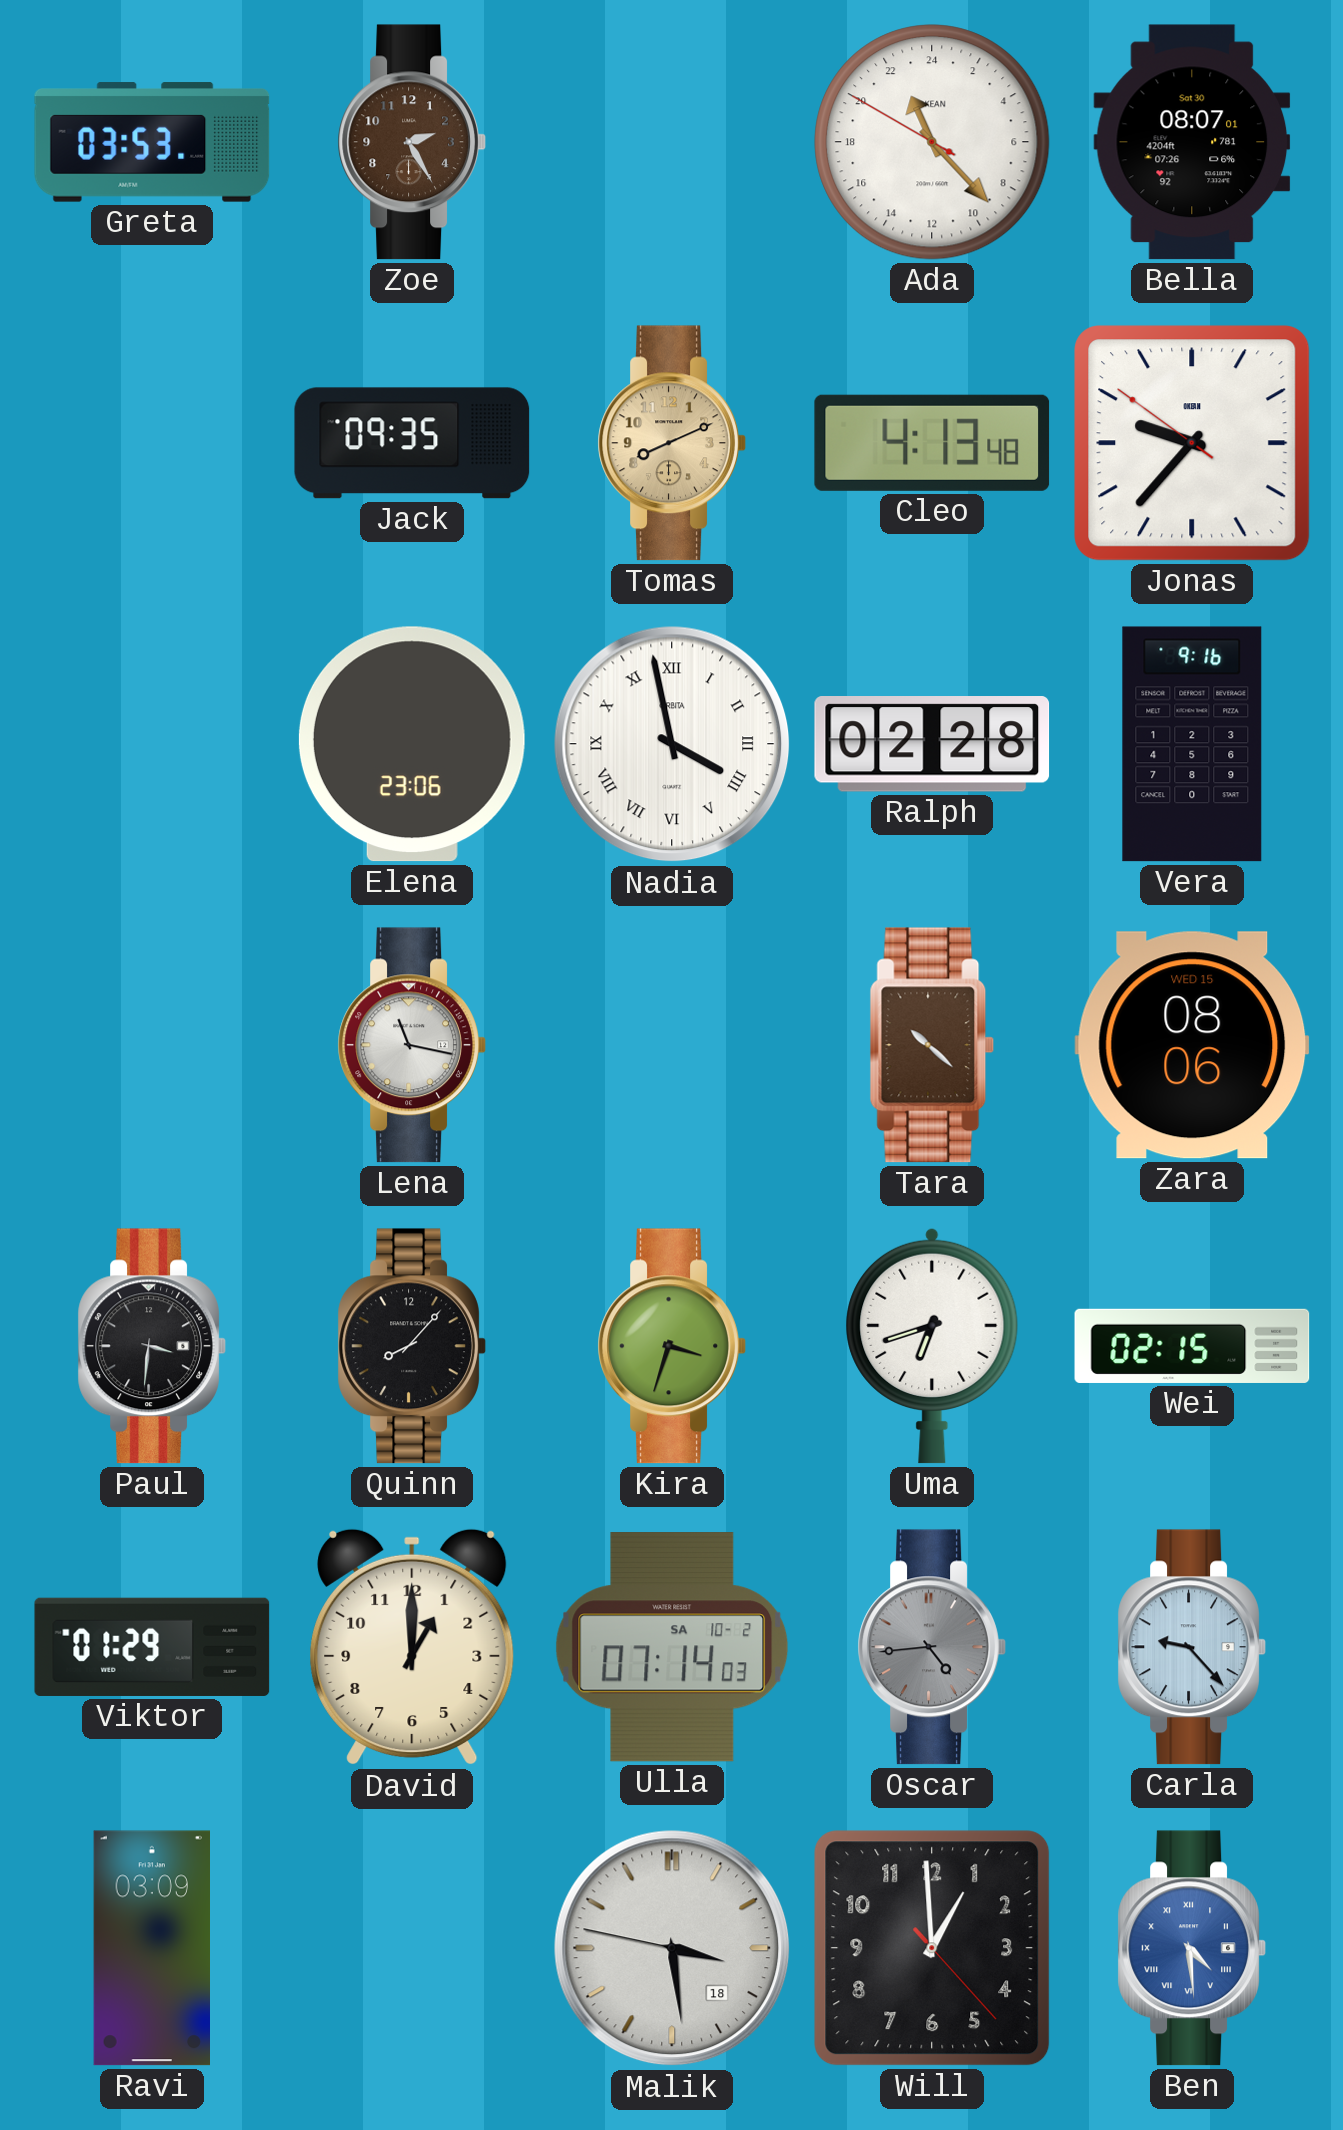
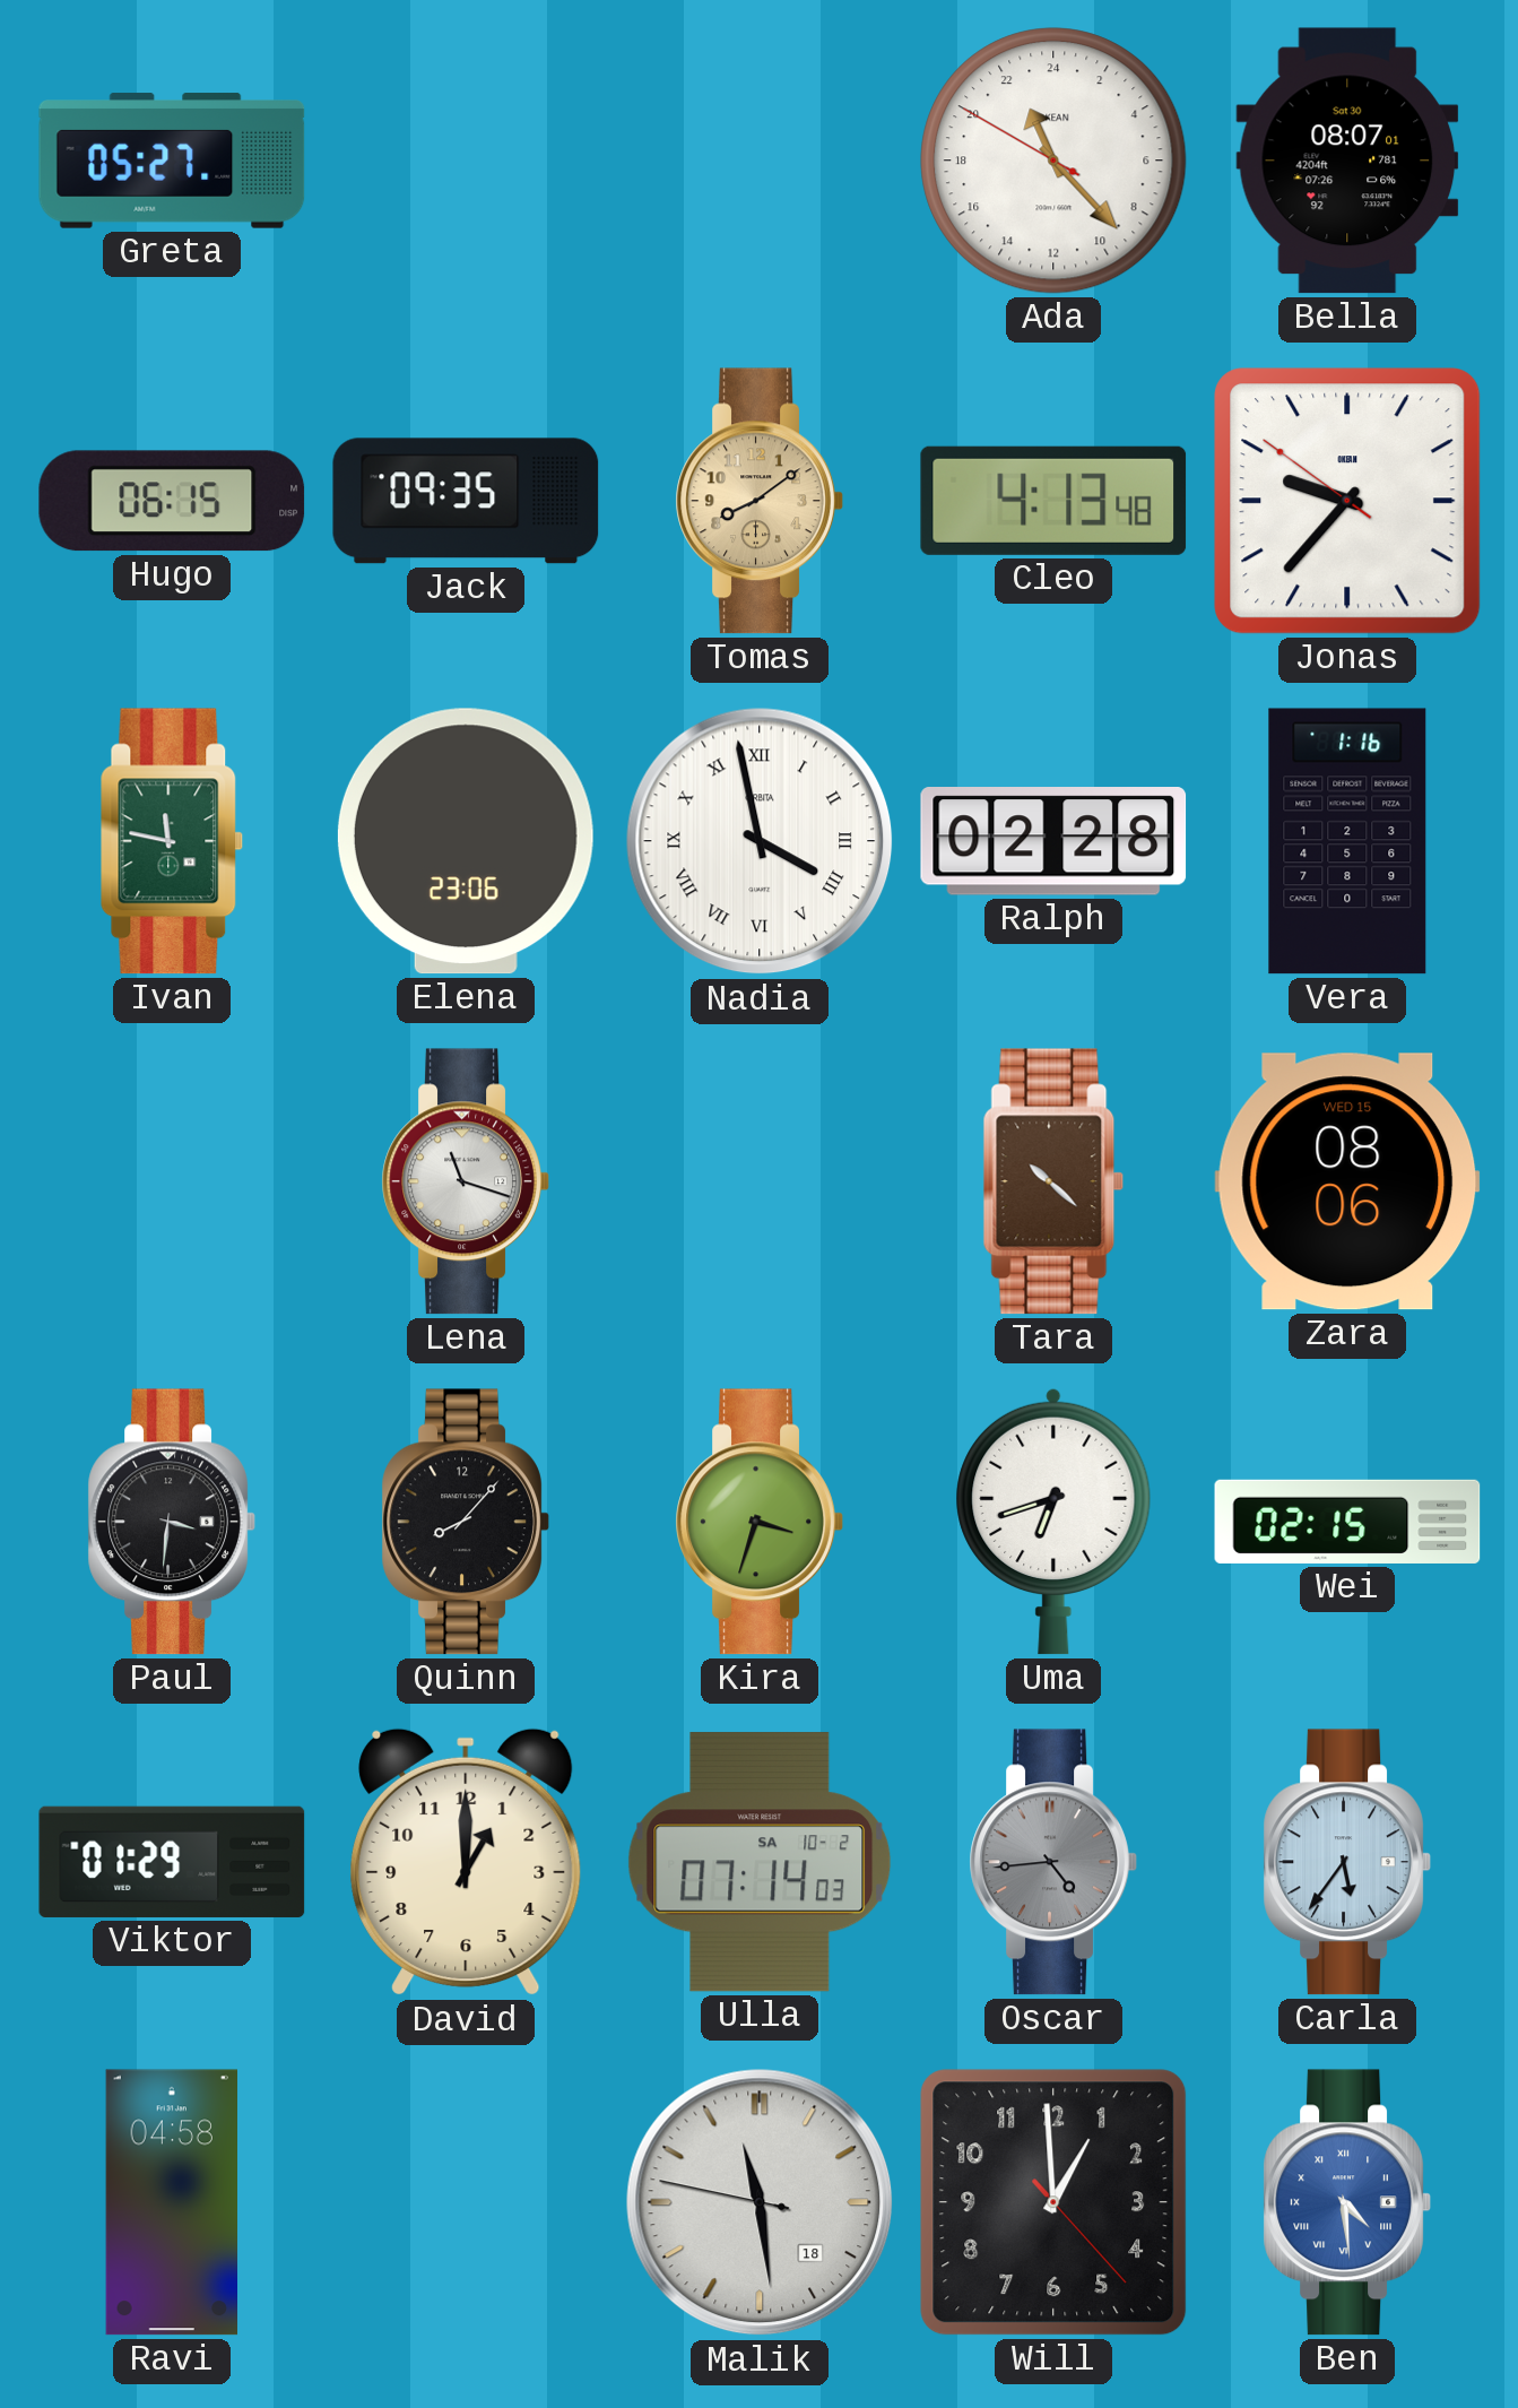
Greta: 03:53 -> 05:27
Zoe: 2:25 -> none
Hugo: none -> 06:15
Tomas: 8:11 -> 8:09
Ivan: none -> 11:47
Vera: 9:16 -> 1:16
Lena: 11:17 -> 11:18
Carla: 9:23 -> 5:36
Ravi: 03:09 -> 04:58
Malik: 3:28 -> 11:28
